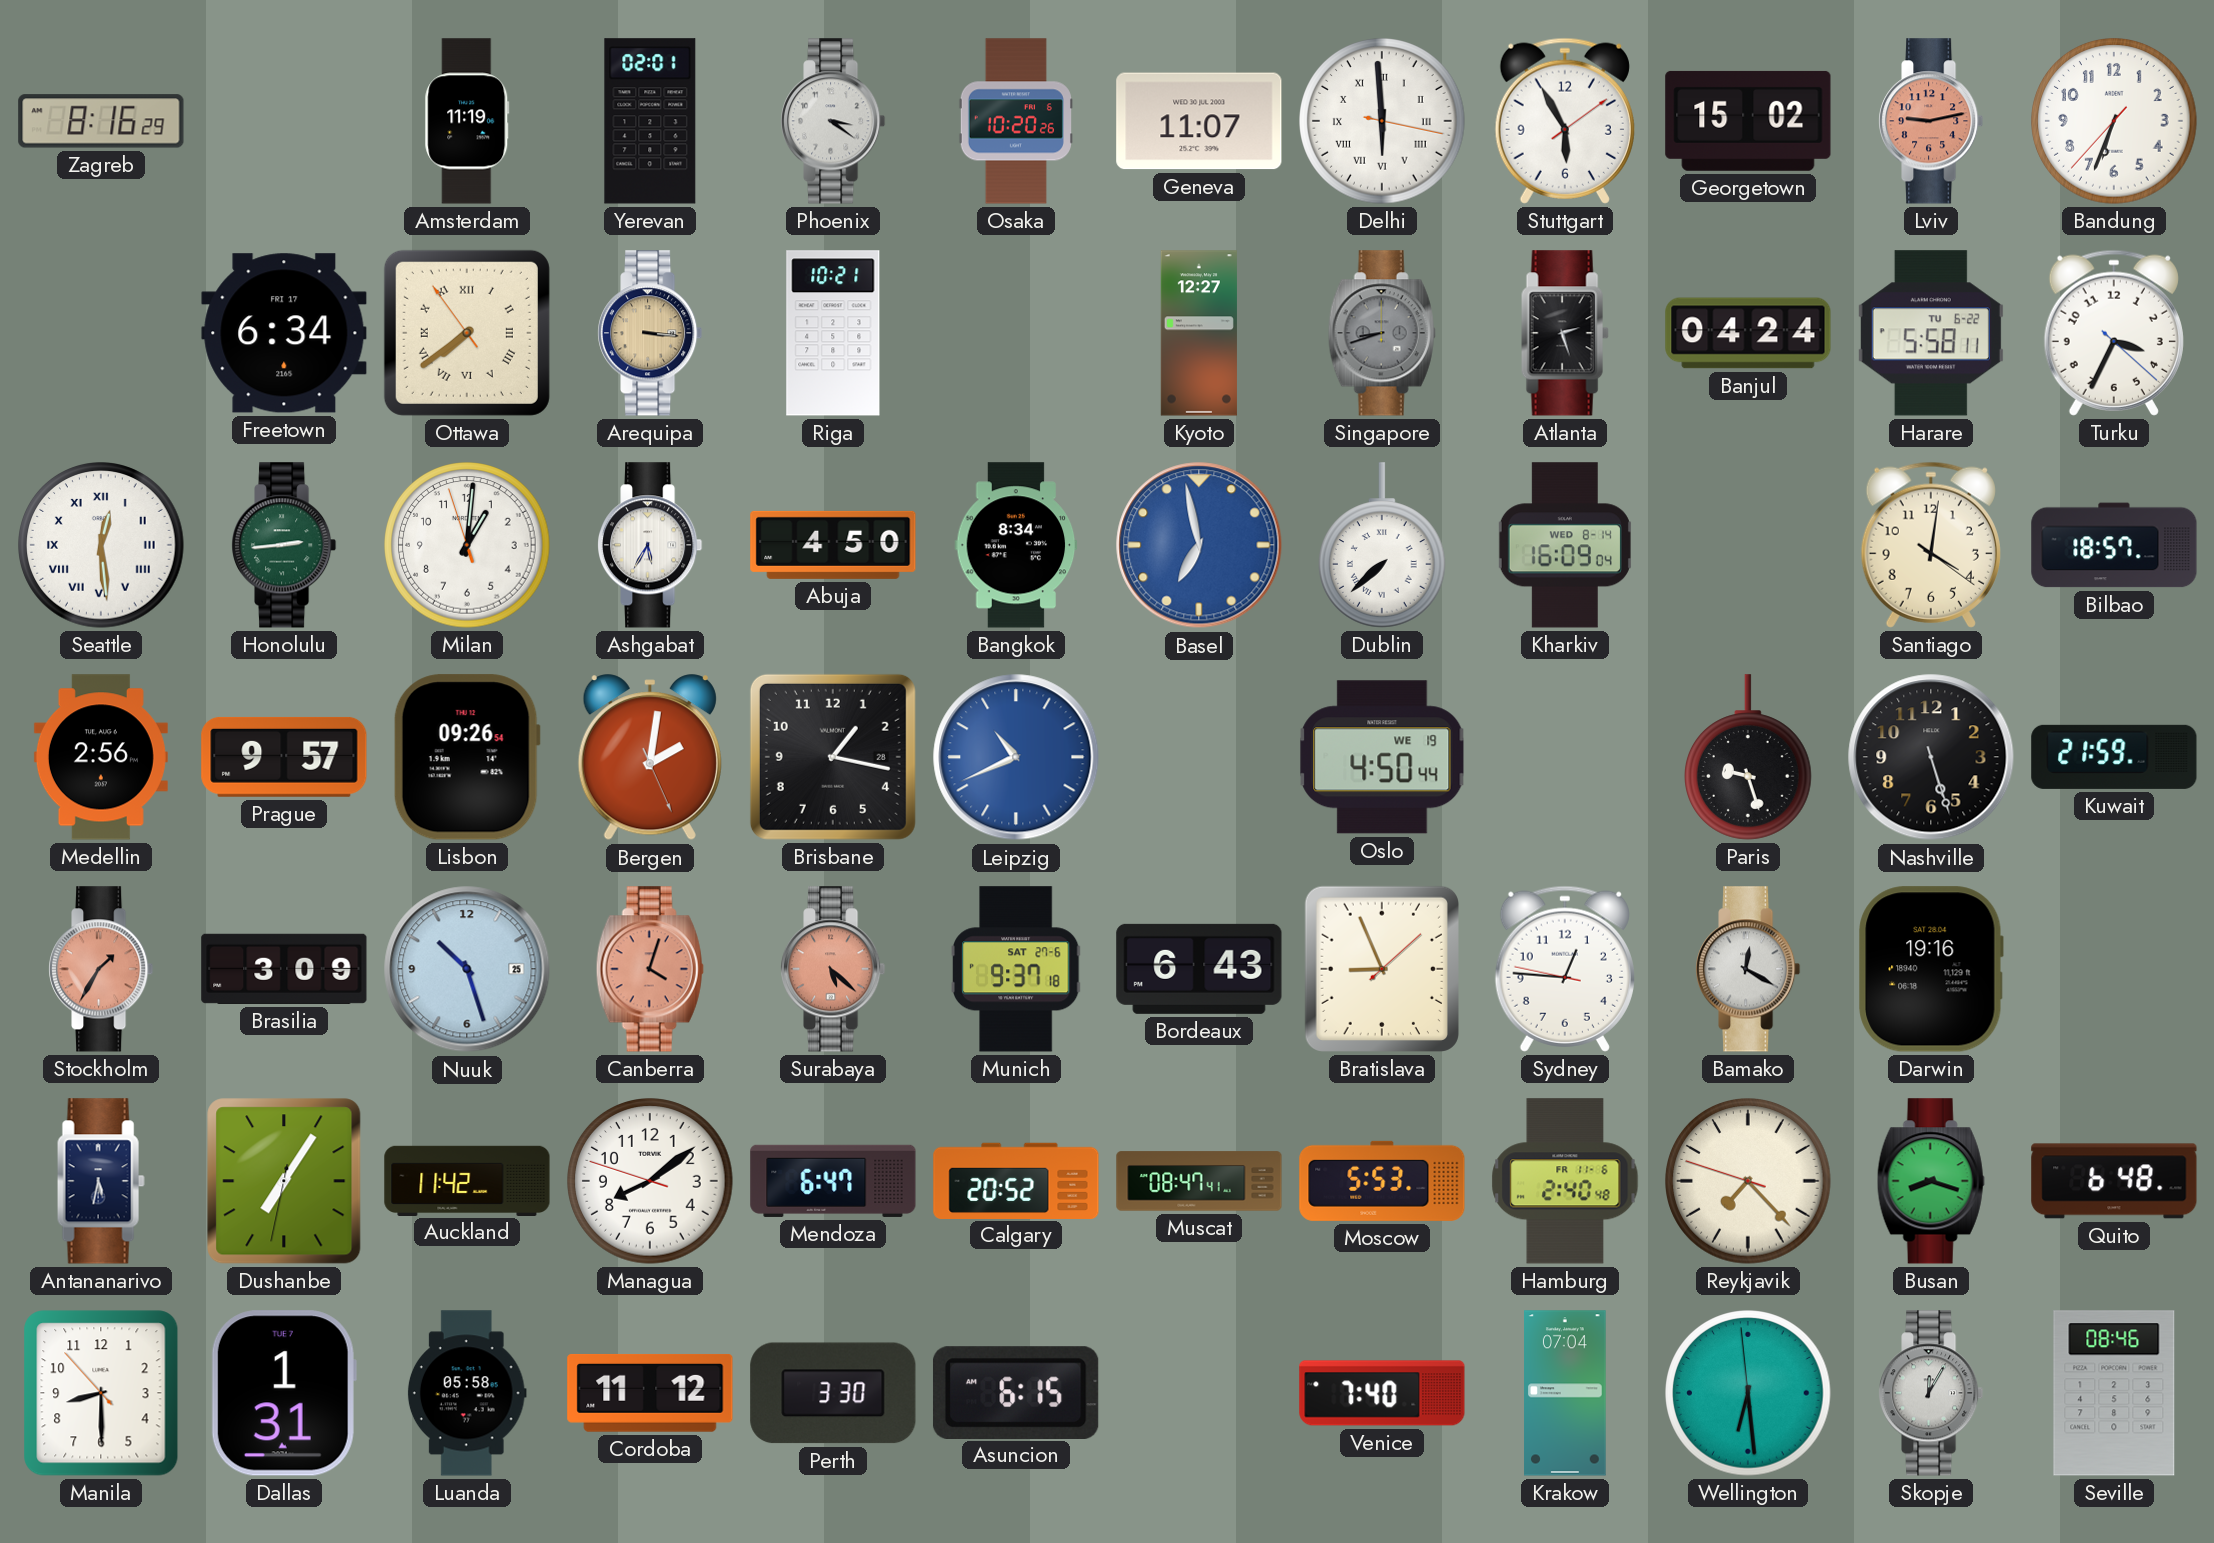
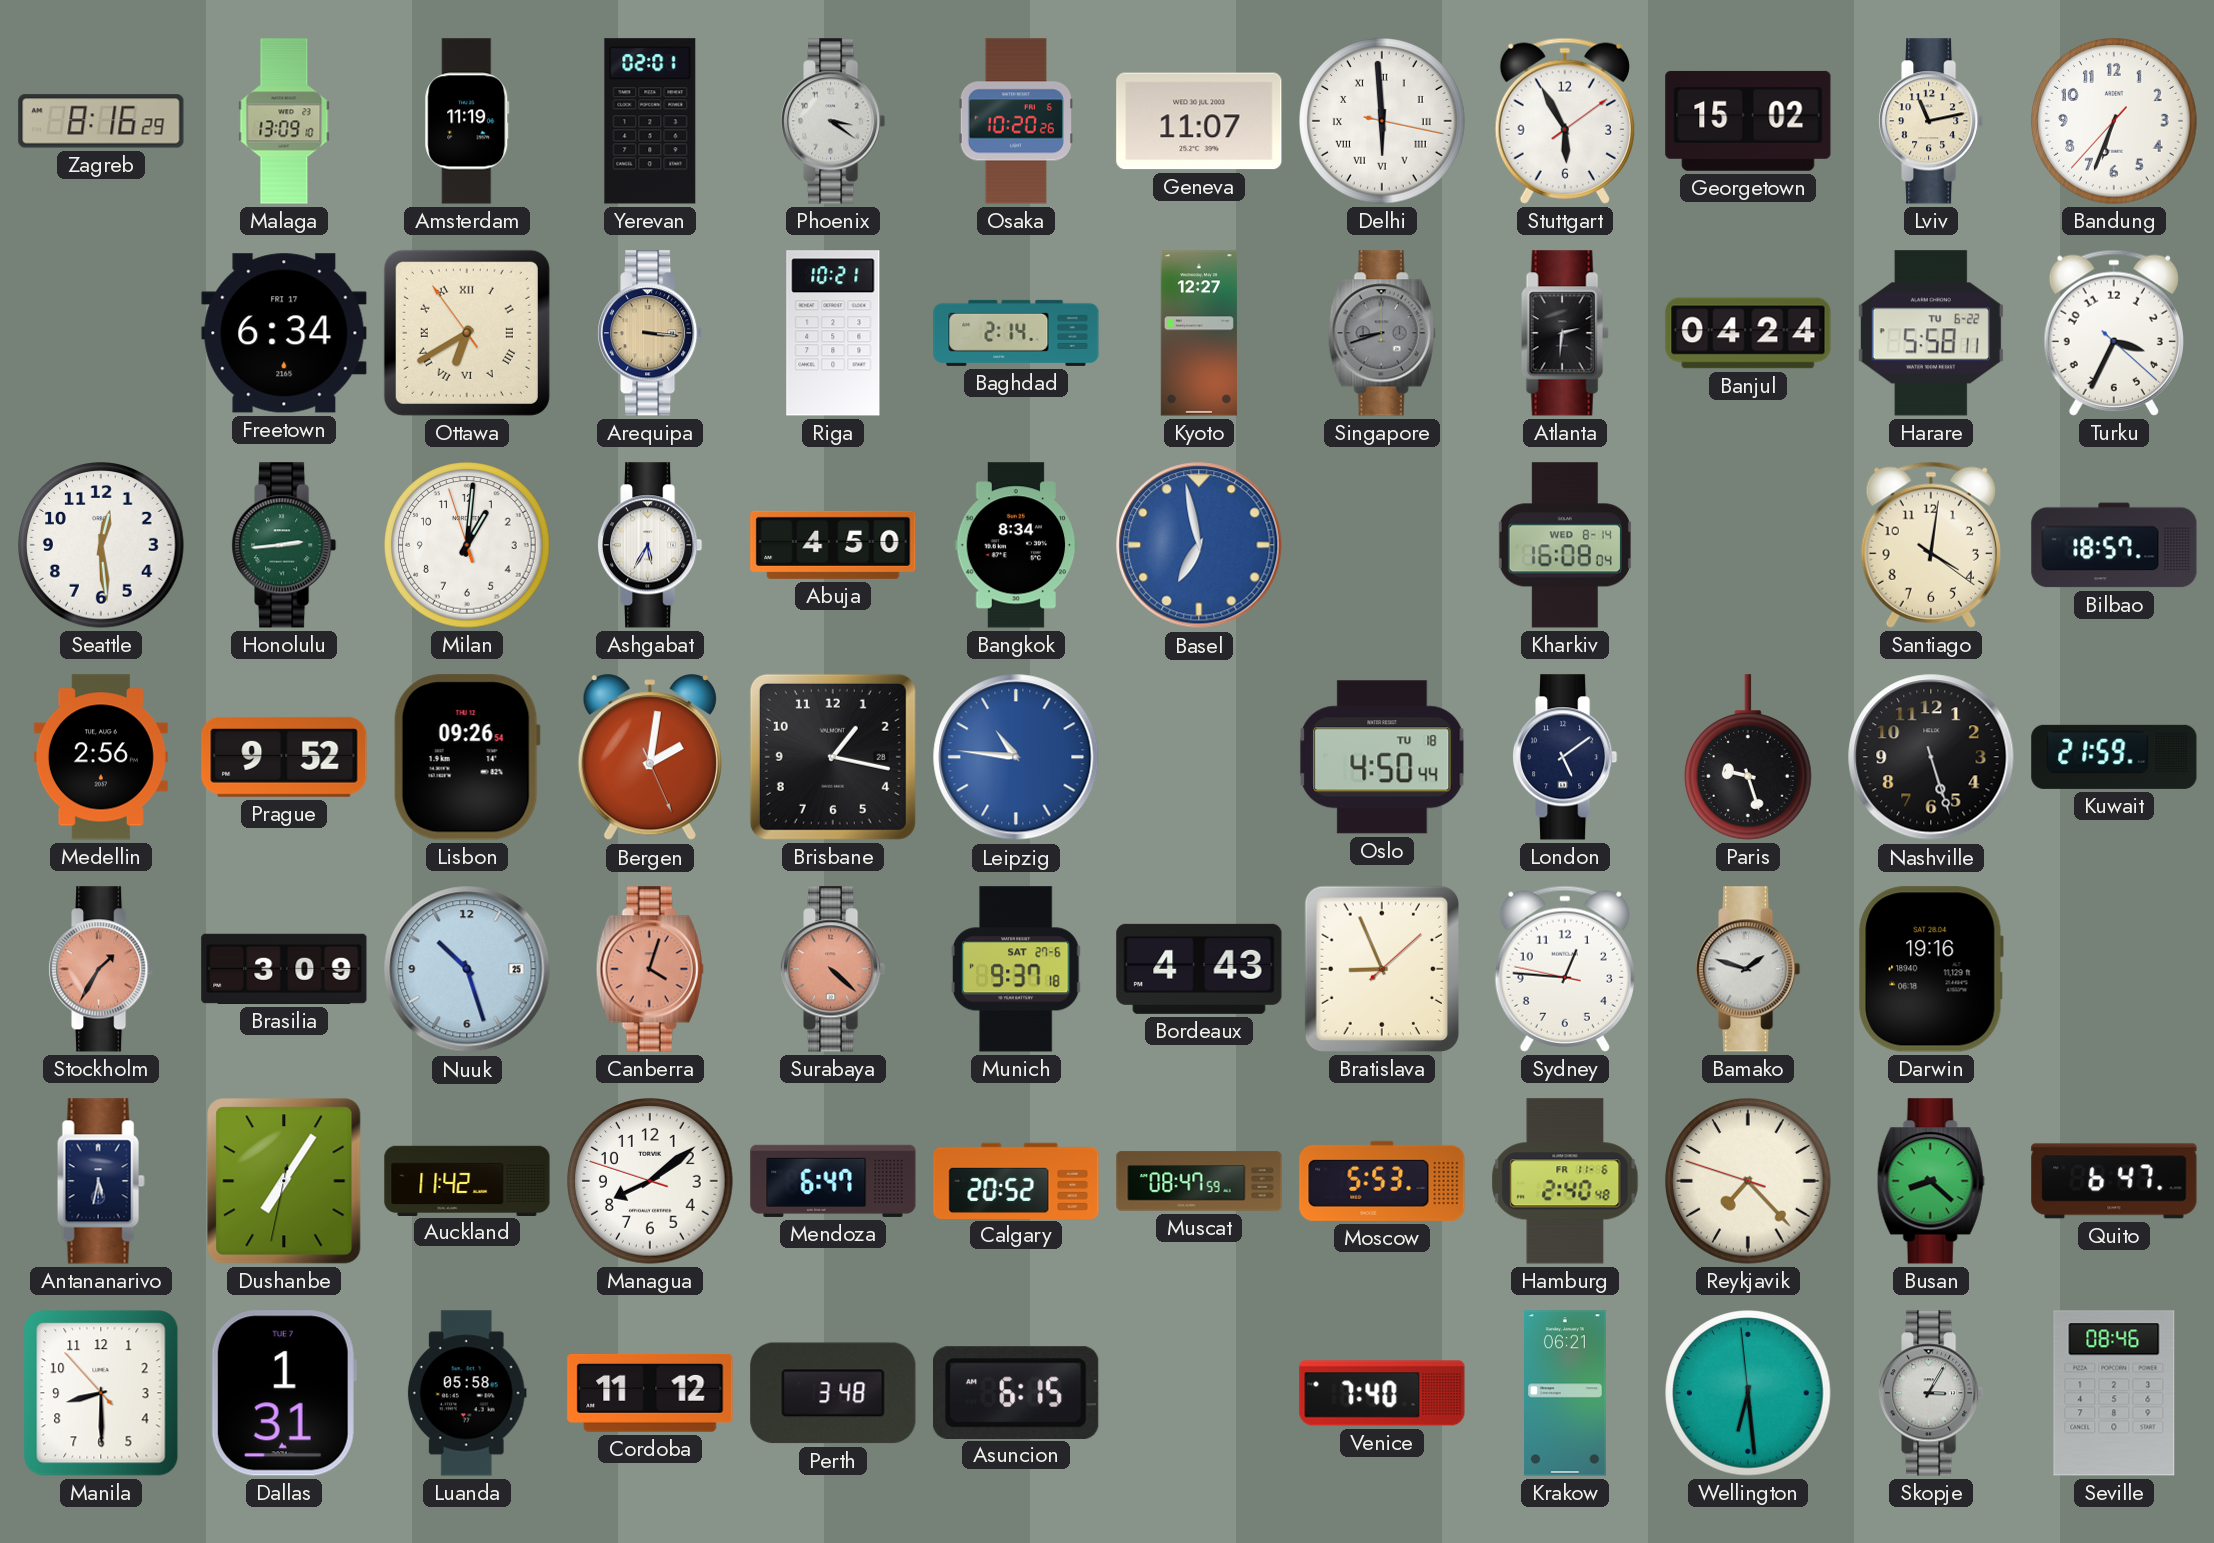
Malaga: none -> 13:09
Lviv: 9:13 -> 11:13
Lviv dial: salmon -> cream
Ottawa: 7:38 -> 6:39
Baghdad: none -> 2:14
Atlanta: 2:27 -> 2:31
Seattle numerals: Roman -> Arabic
Dublin: 7:38 -> none
Kharkiv: 16:09 -> 16:08
Prague: 9:57 -> 9:52
Leipzig: 10:41 -> 10:46
Oslo date: WE 19 -> TU 18
London: none -> 5:09
Surabaya: 5:22 -> 4:22
Bordeaux: 6:43 -> 4:43
Bamako: 12:20 -> 1:48
Muscat: 08:47:41 -> 08:47:59
Busan: 8:18 -> 8:22
Quito: 6:48 -> 6:47
Perth: 3:30 -> 3:48
Krakow: 07:04 -> 06:21
Skopje: 12:05 -> 3:05
